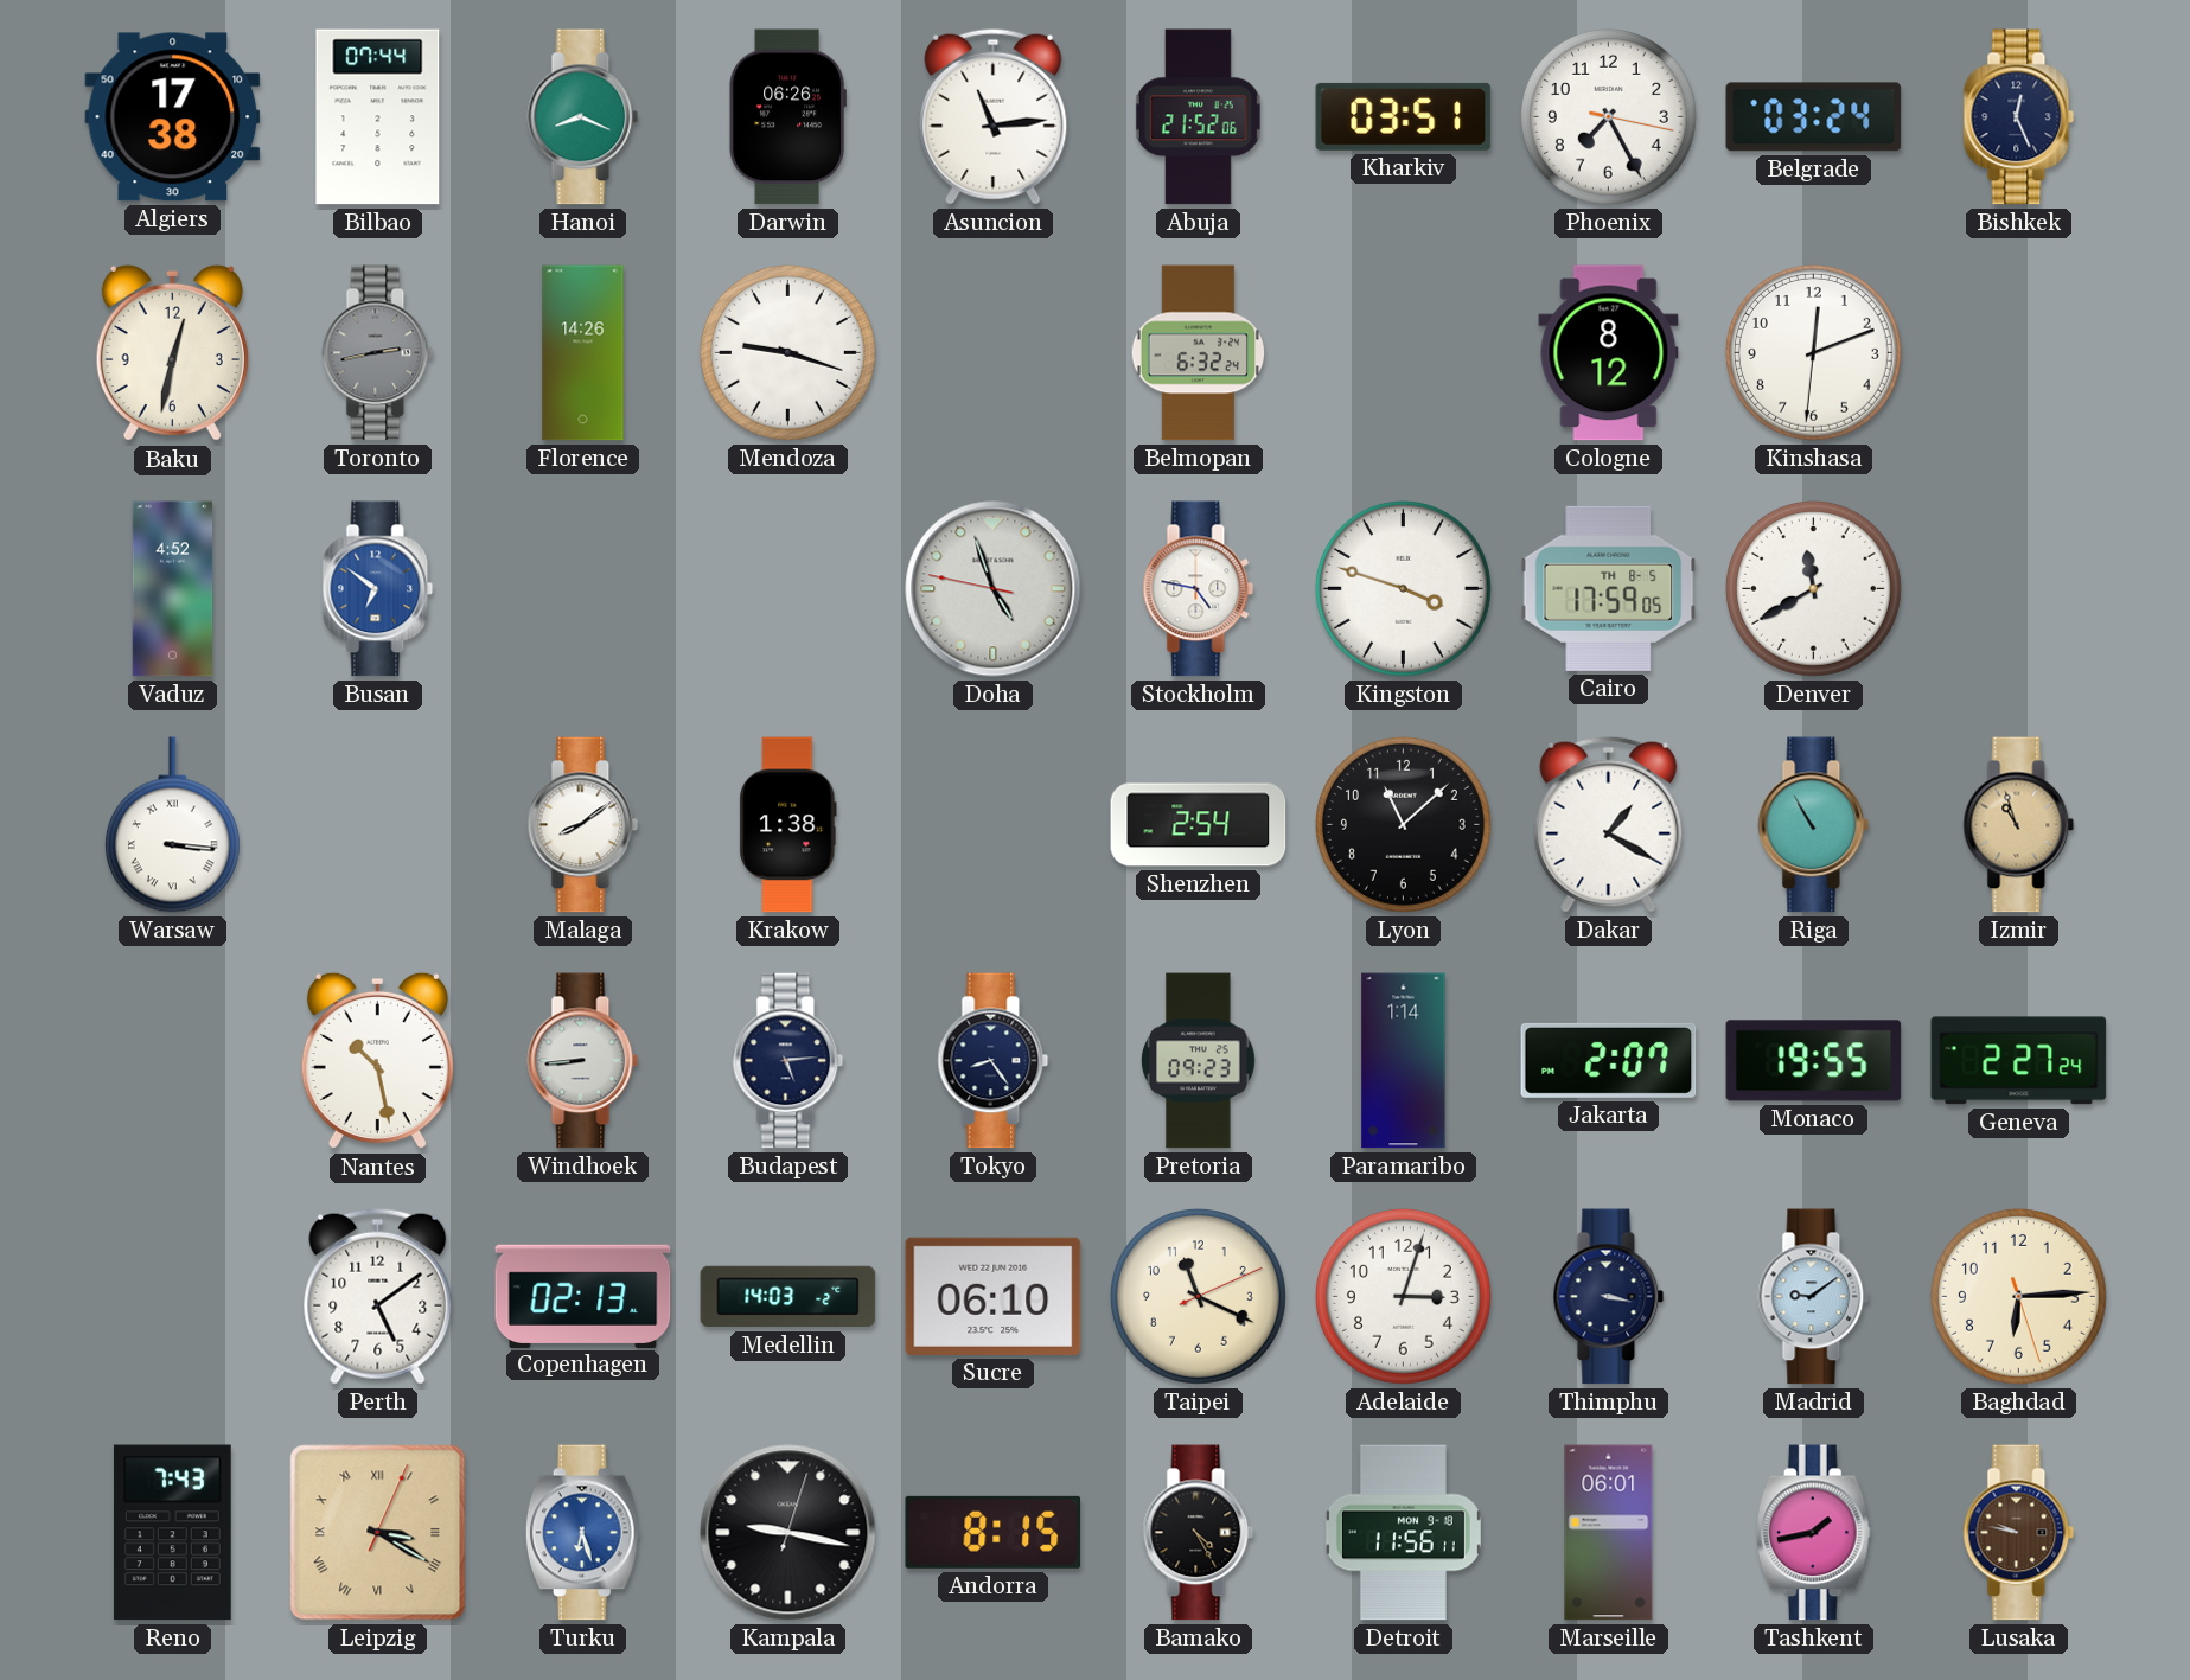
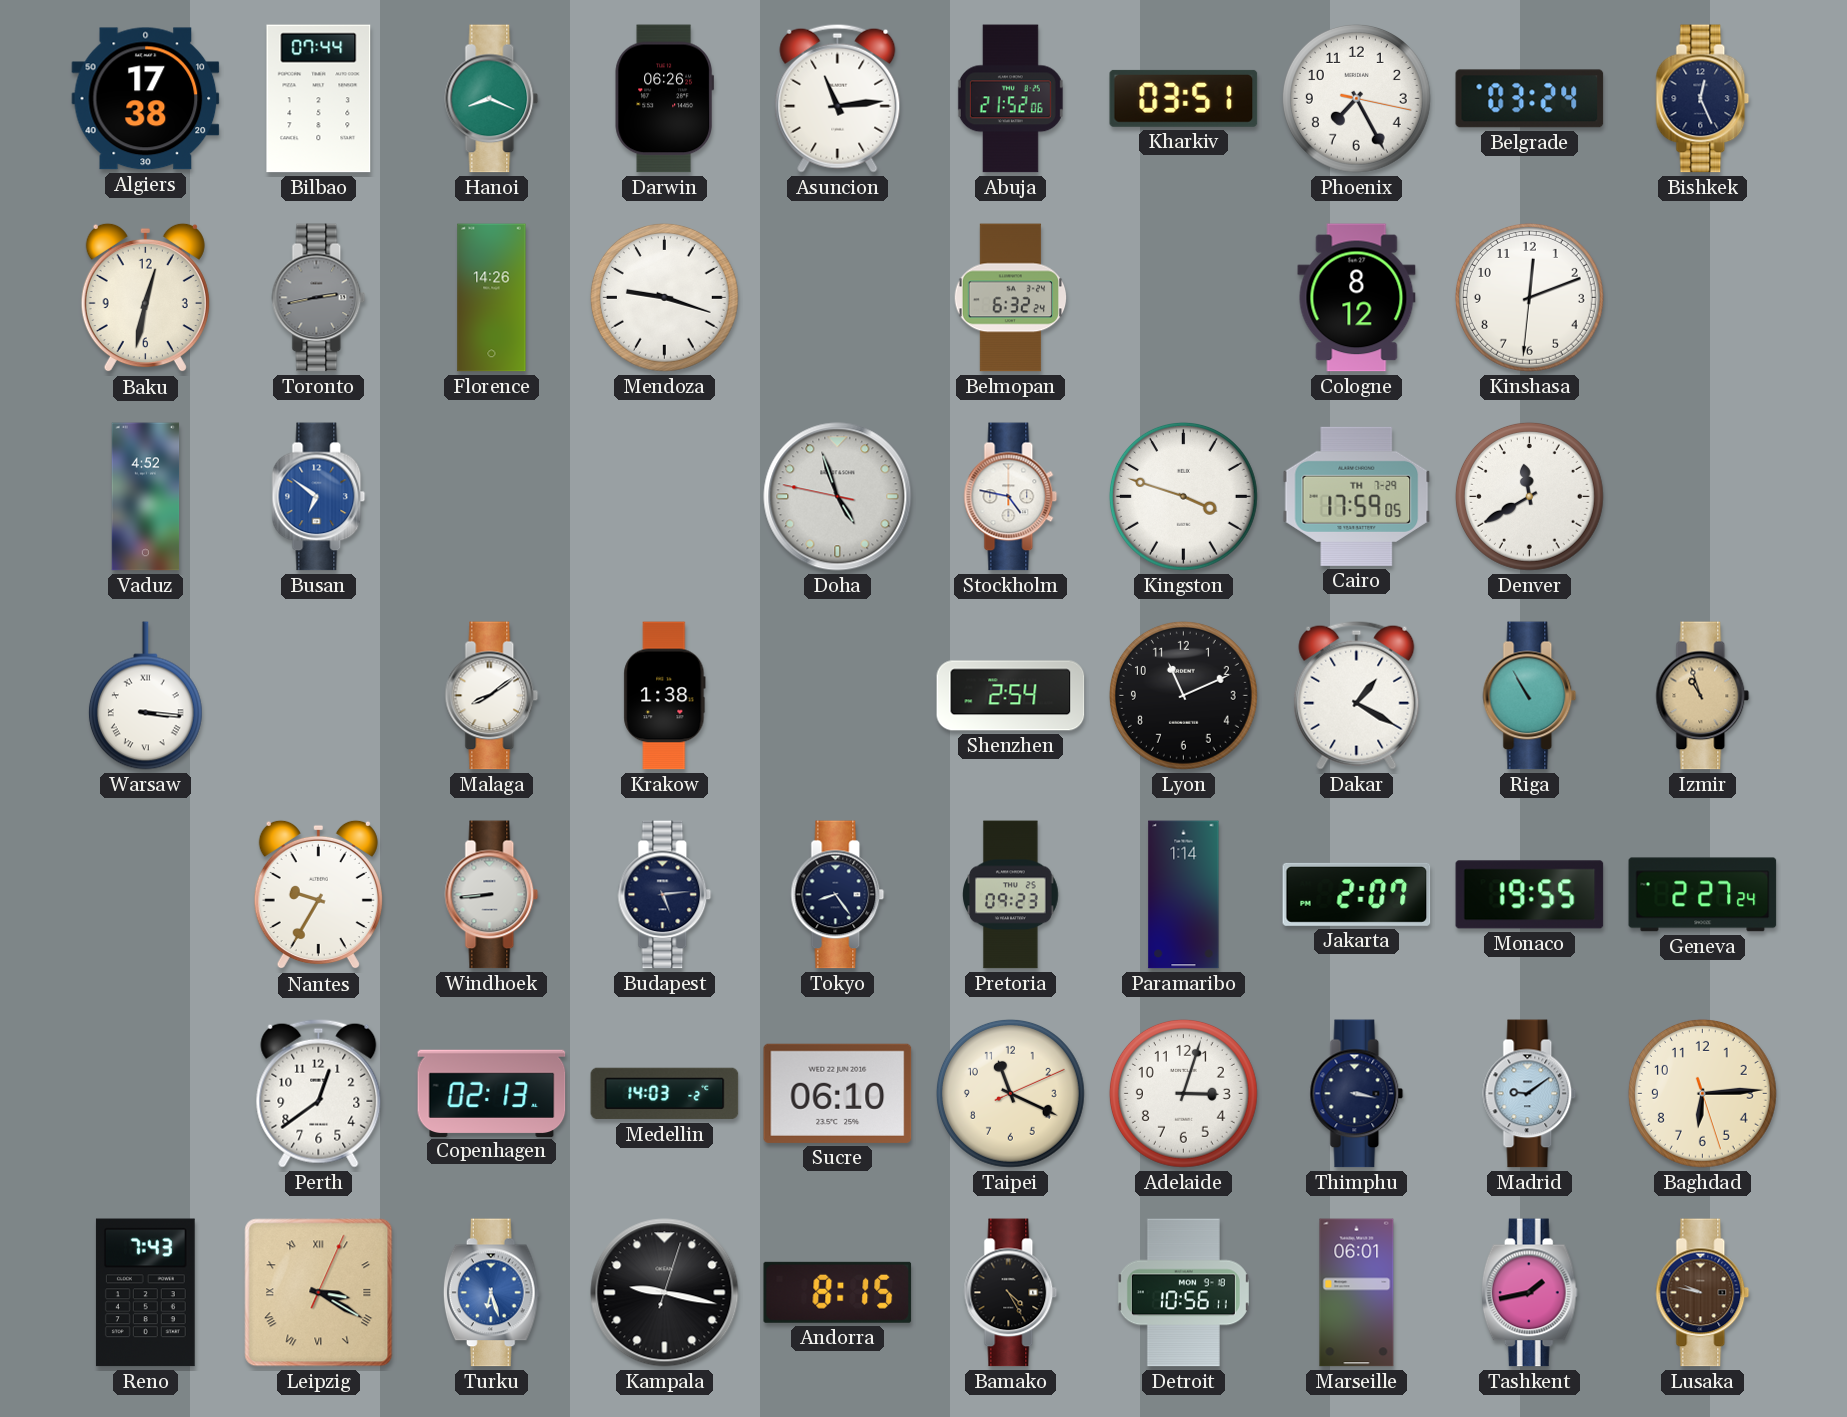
Cairo date: TH 8-5 -> TH 7-29
Lyon: 11:08 -> 11:11
Nantes: 10:28 -> 9:35
Perth: 5:09 -> 12:39
Detroit: 11:56 -> 10:56
